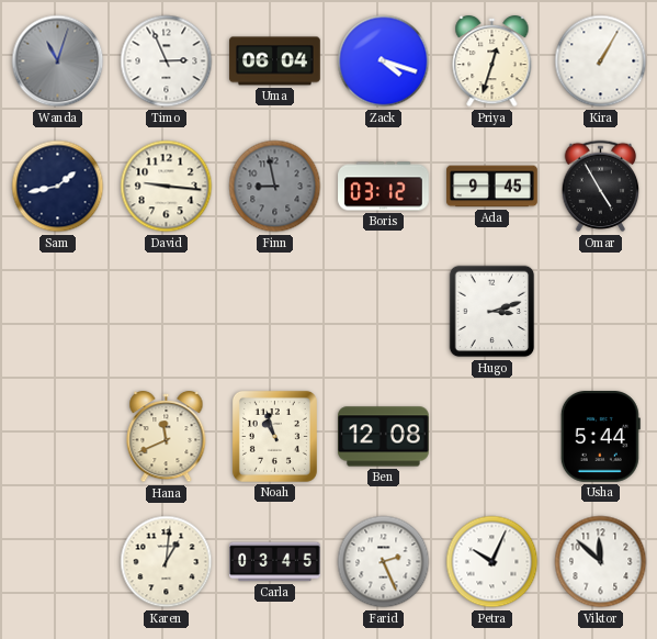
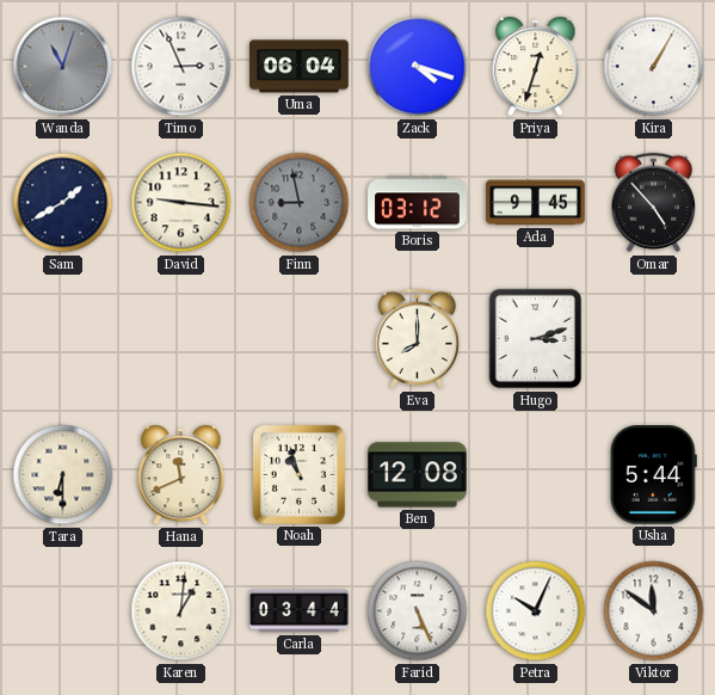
Sam: 1:43 -> 1:40
Omar: 4:55 -> 4:53
Eva: none -> 8:00
Tara: none -> 6:30
Carla: 03:45 -> 03:44
Farid: 2:26 -> 5:26
Viktor: 11:52 -> 11:51
